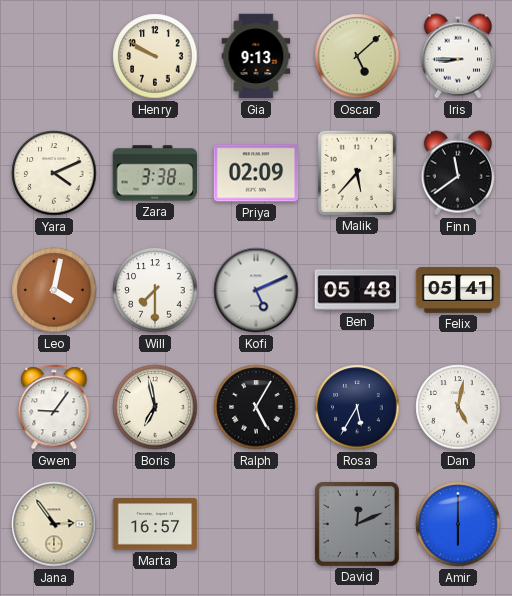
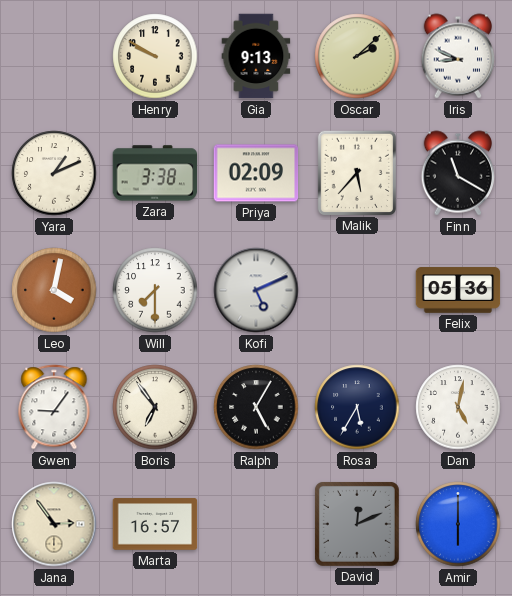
Oscar: 5:08 -> 2:08
Iris: 8:45 -> 8:49
Yara: 4:11 -> 1:11
Finn: 11:39 -> 11:20
Ben: 05:48 -> none
Felix: 05:41 -> 05:36
Boris: 6:58 -> 6:54
